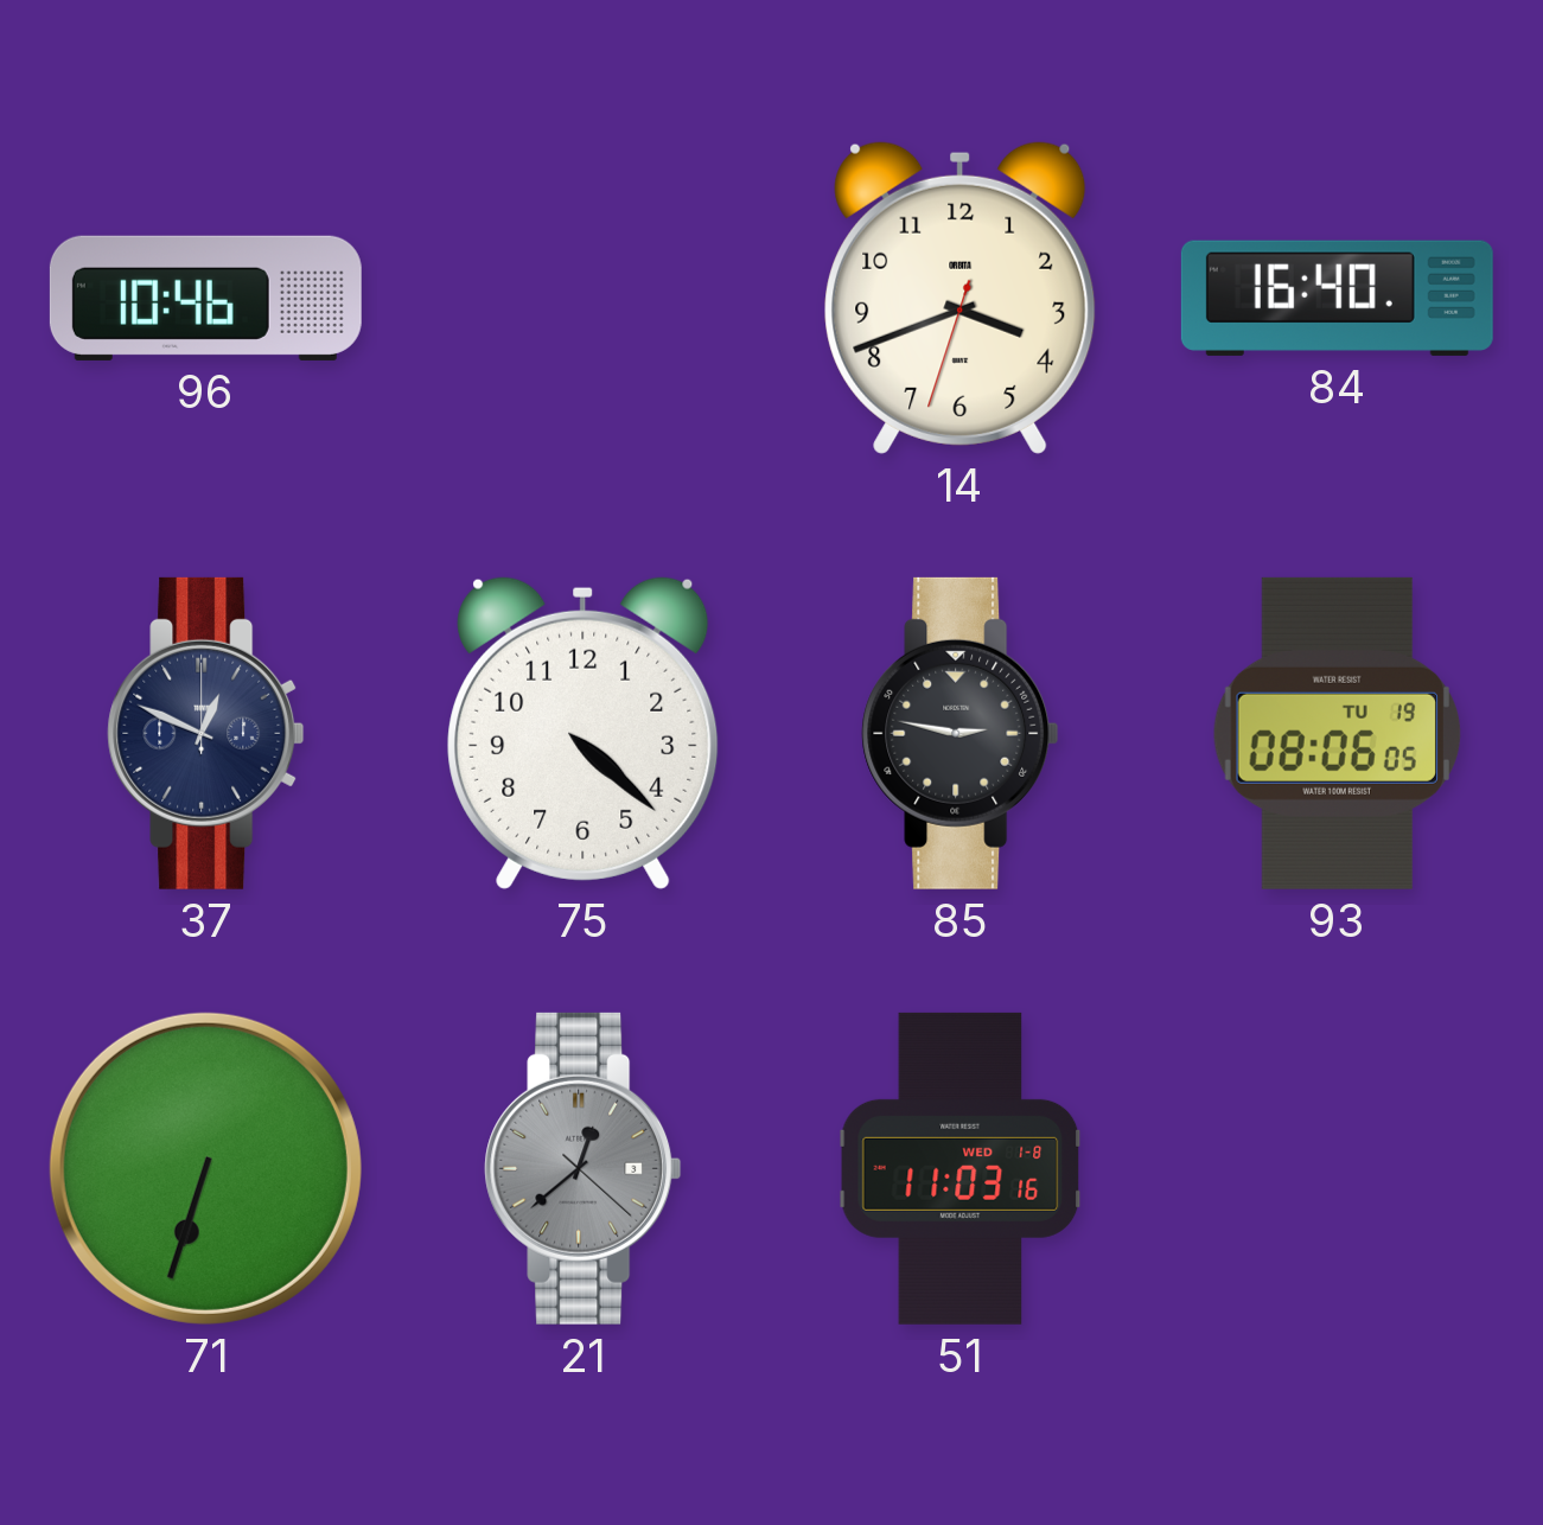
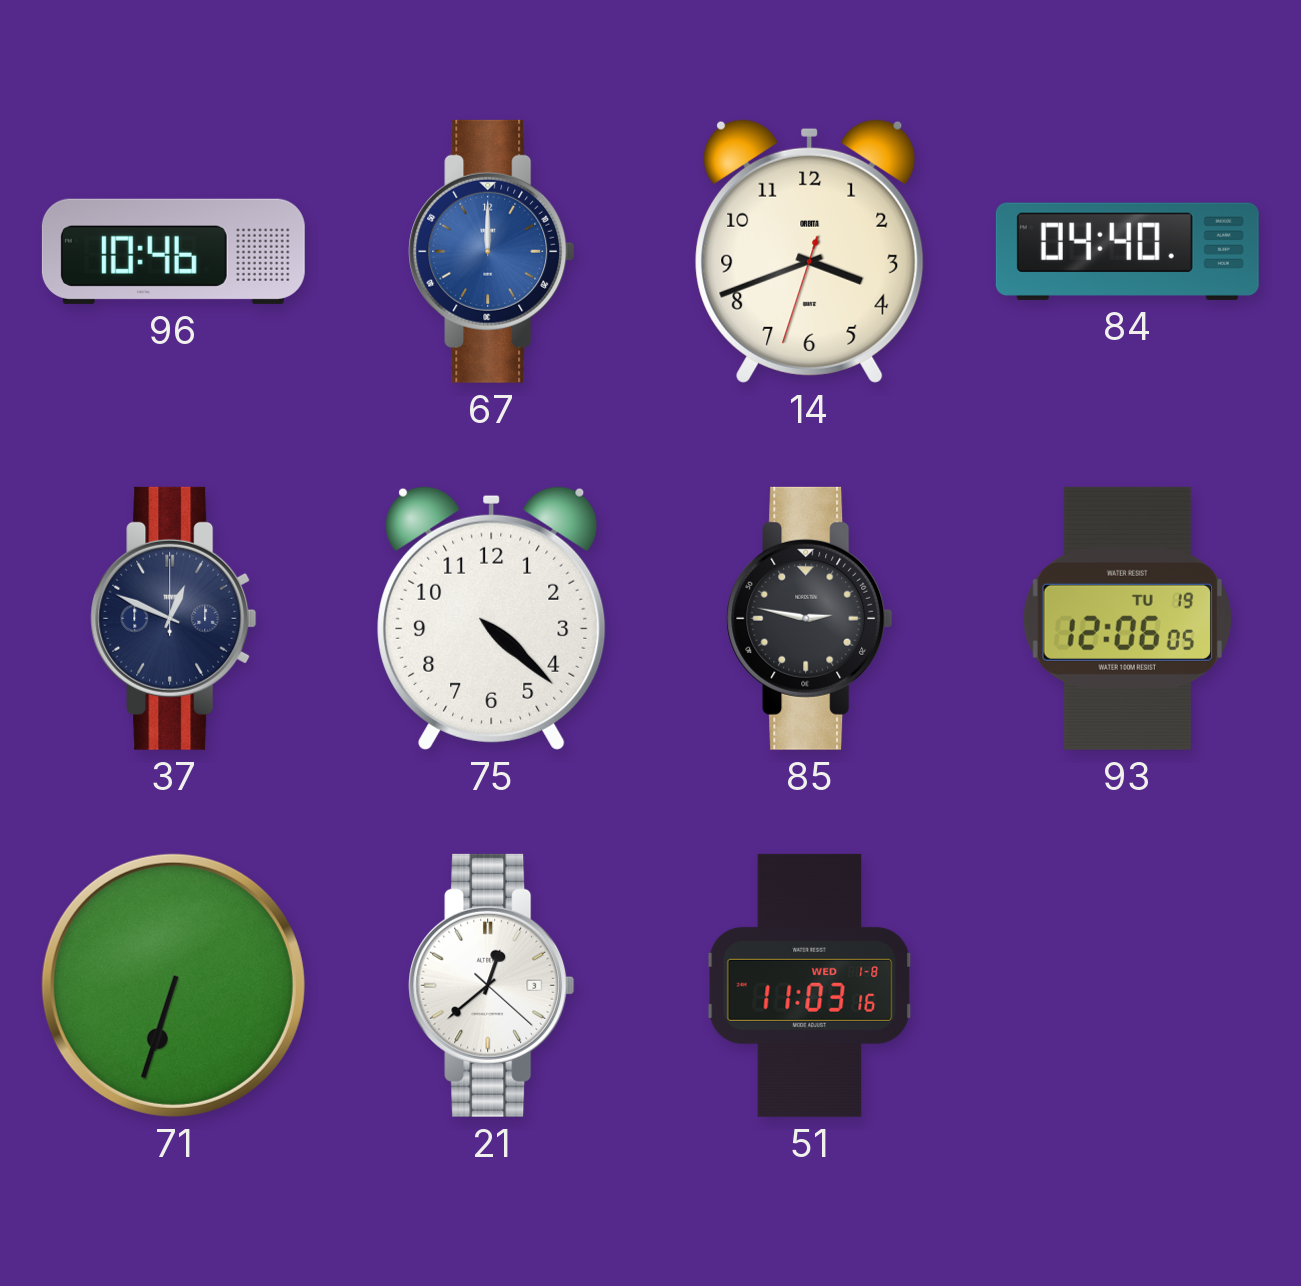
67: none -> 12:00
84: 16:40 -> 04:40
93: 08:06 -> 12:06
21 dial: grey -> white
